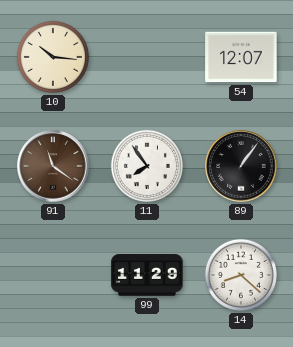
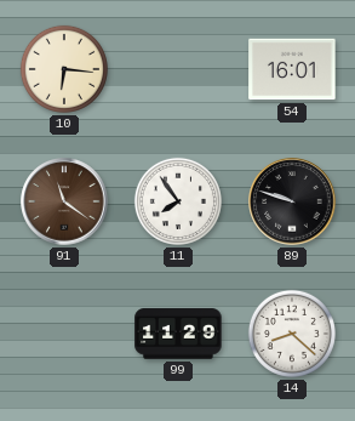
10: 10:16 -> 6:16
54: 12:07 -> 16:01
89: 1:06 -> 9:48
